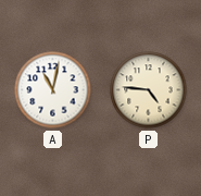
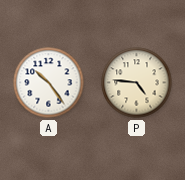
A: 11:02 -> 10:24
